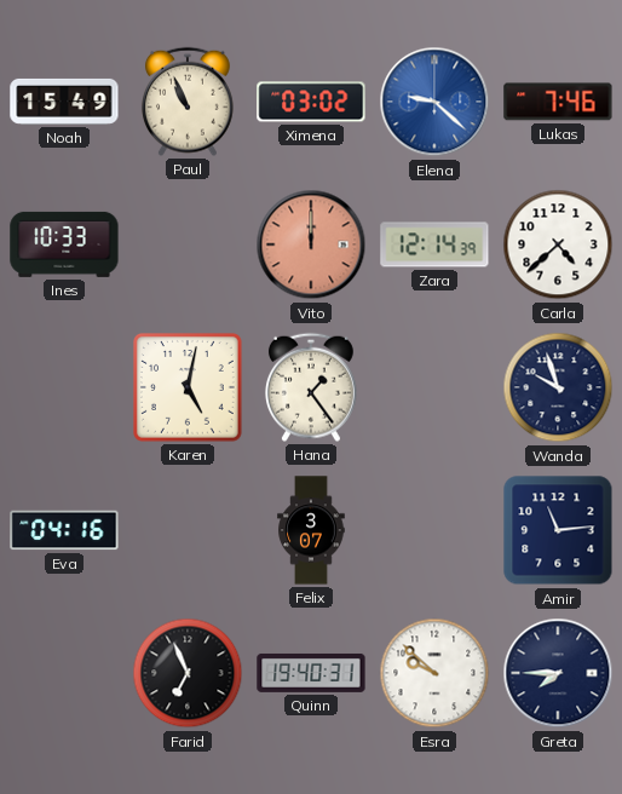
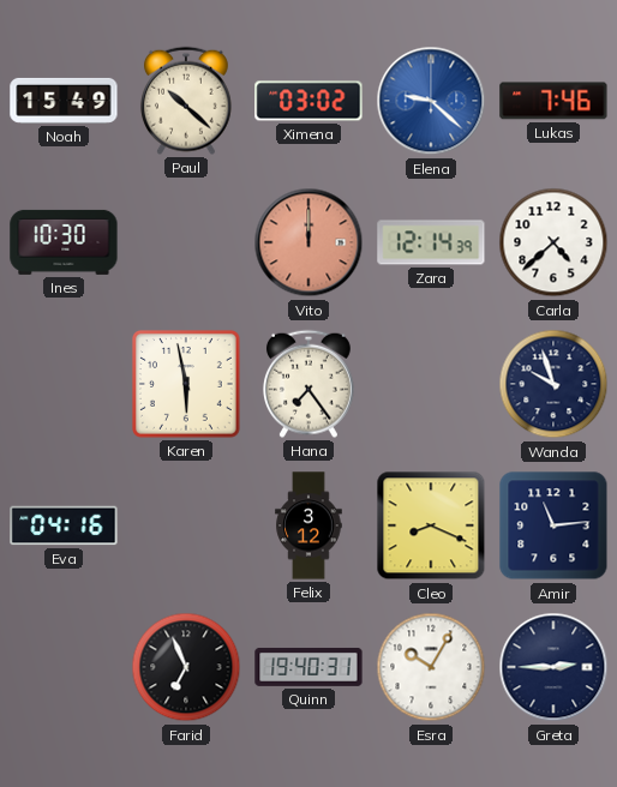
Paul: 10:56 -> 10:22
Ines: 10:33 -> 10:30
Karen: 5:02 -> 5:58
Hana: 1:24 -> 7:24
Felix: 3:07 -> 3:12
Cleo: none -> 8:19
Esra: 9:52 -> 10:05
Greta: 7:45 -> 2:45
